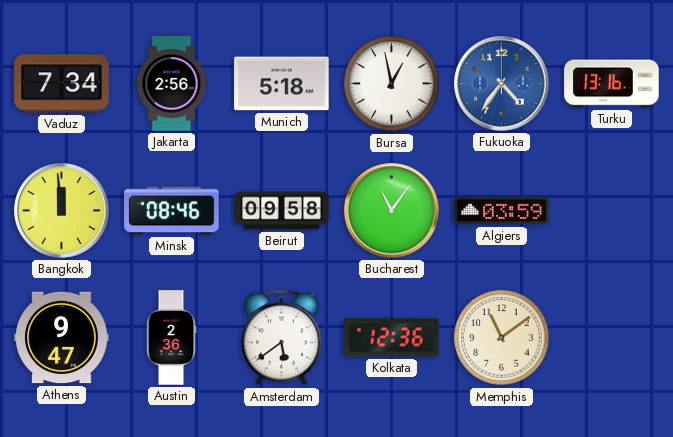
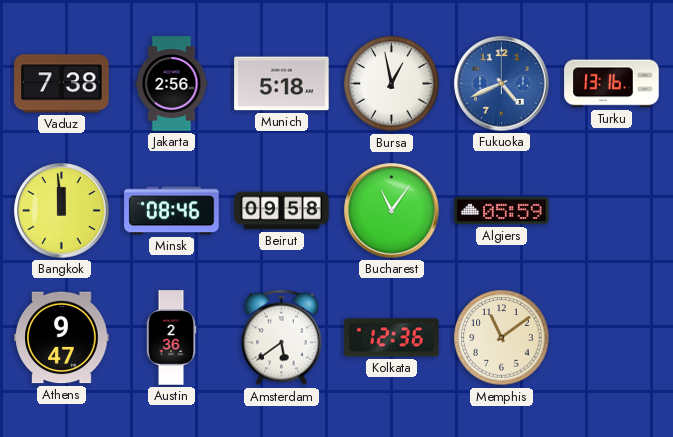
Vaduz: 7:34 -> 7:38
Fukuoka: 4:36 -> 4:41
Algiers: 03:59 -> 05:59
